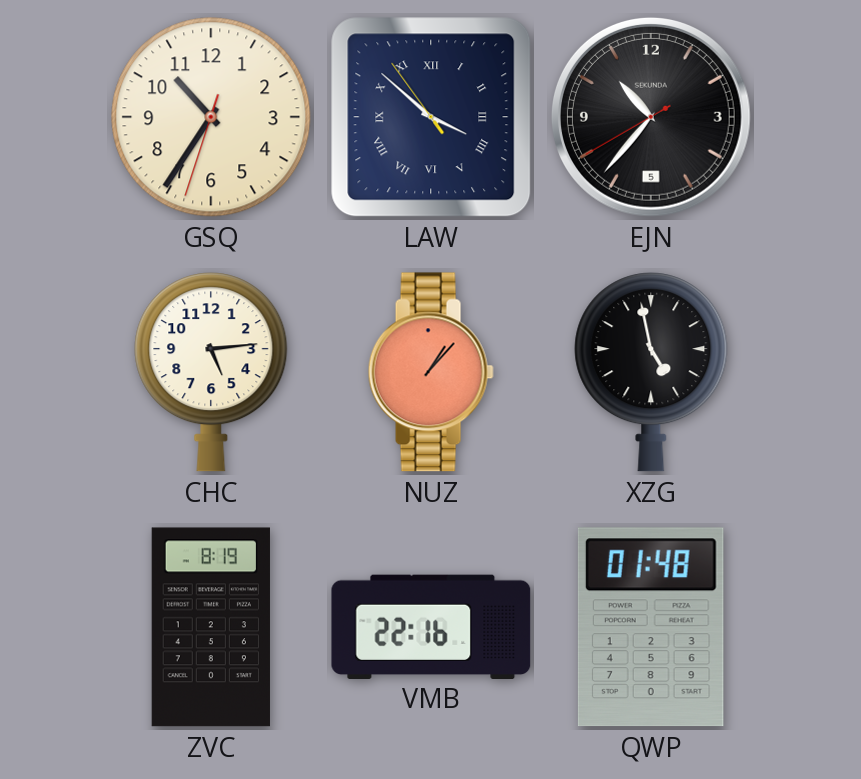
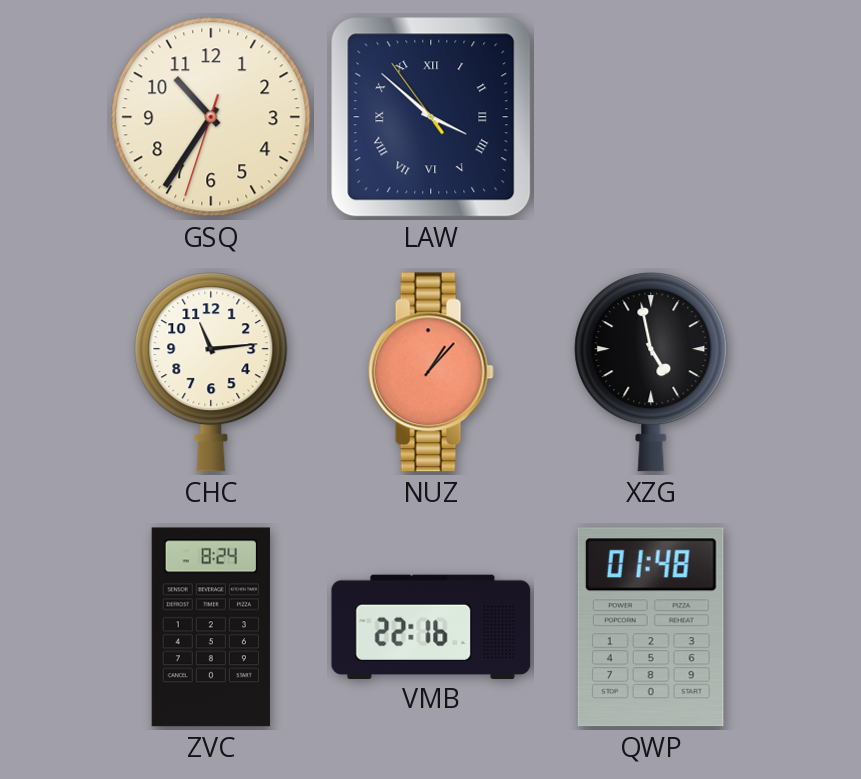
EJN: 10:36 -> none
CHC: 5:14 -> 11:14
ZVC: 8:19 -> 8:24
